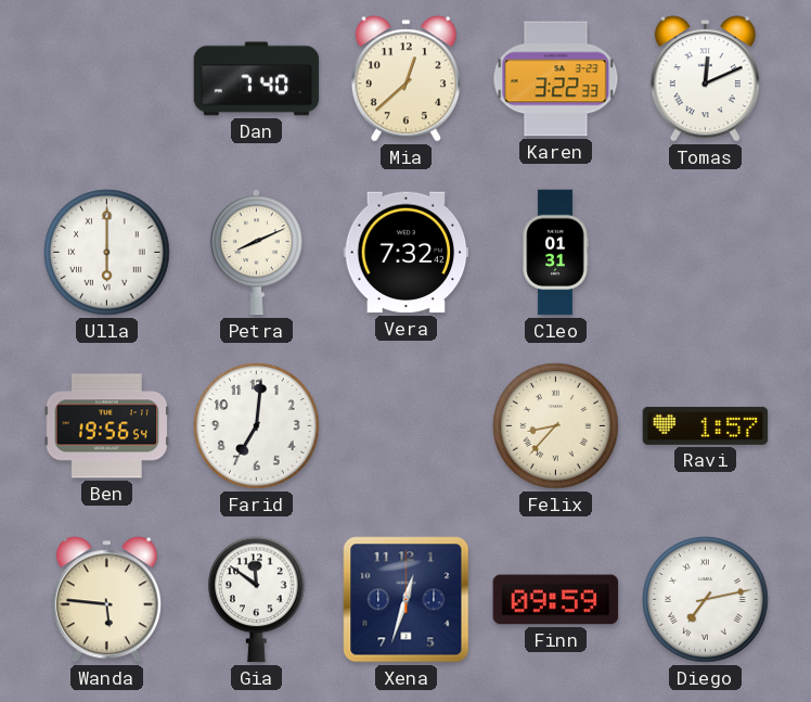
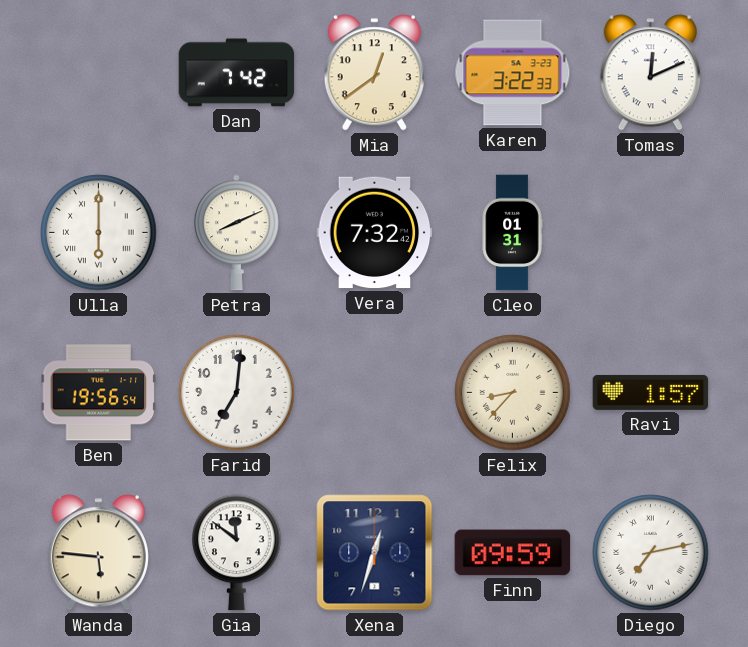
Dan: 7:40 -> 7:42
Mia: 12:38 -> 12:39
